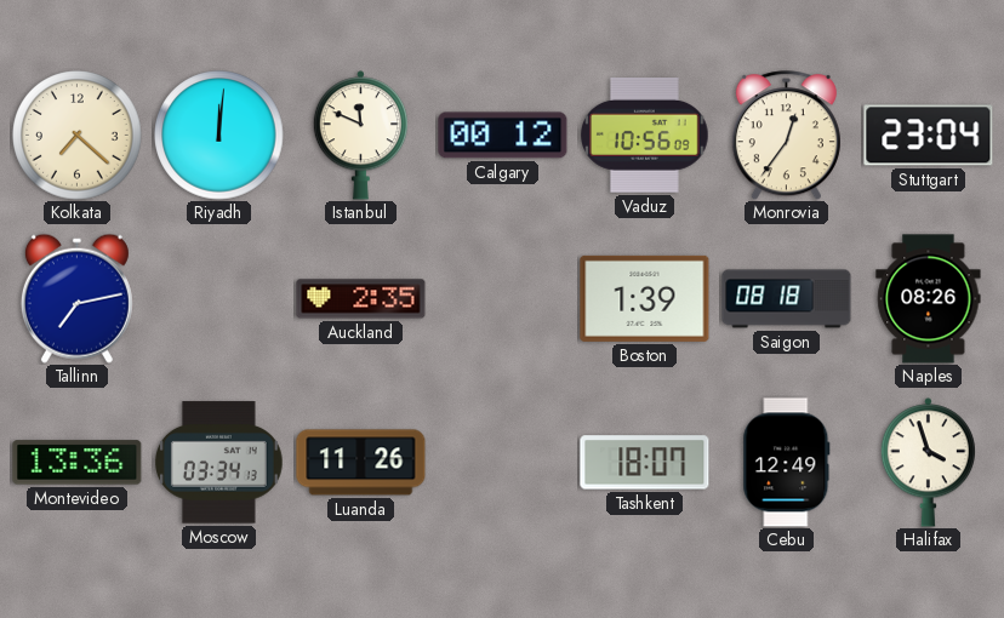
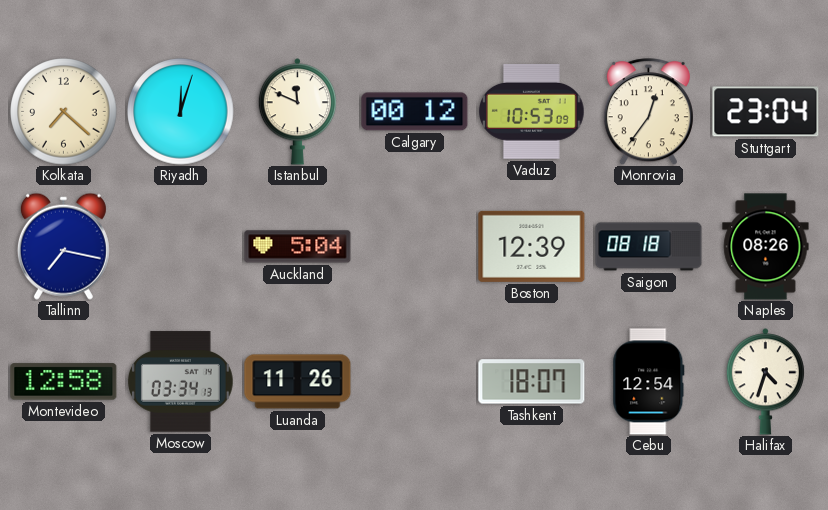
Riyadh: 12:01 -> 12:03
Vaduz: 10:56 -> 10:53
Tallinn: 7:13 -> 7:17
Auckland: 2:35 -> 5:04
Boston: 1:39 -> 12:39
Montevideo: 13:36 -> 12:58
Cebu: 12:49 -> 12:54
Halifax: 3:57 -> 4:33
